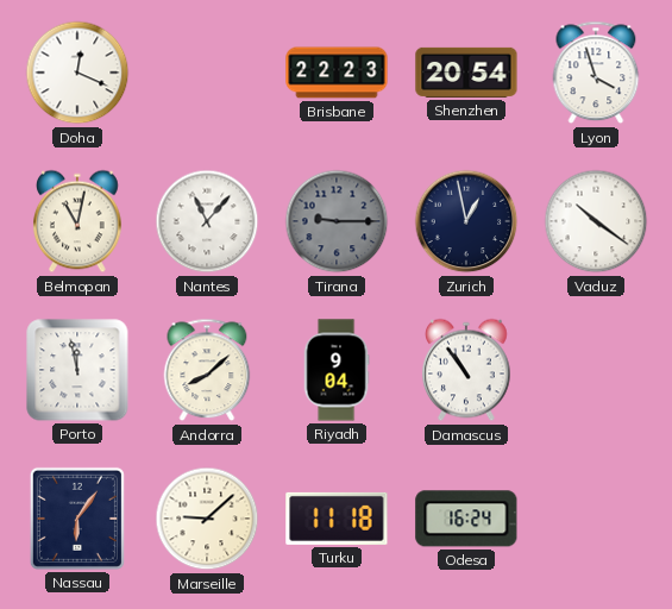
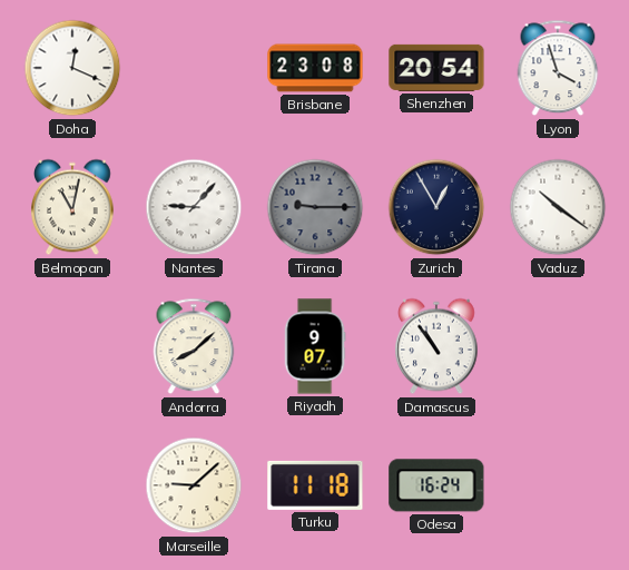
Brisbane: 22:23 -> 23:08
Nantes: 11:07 -> 9:07
Zurich: 12:58 -> 12:55
Porto: 11:58 -> none
Riyadh: 9:04 -> 9:07
Nassau: 6:06 -> none
